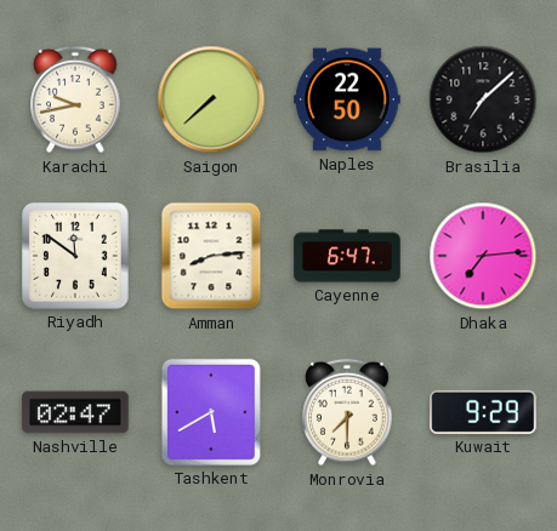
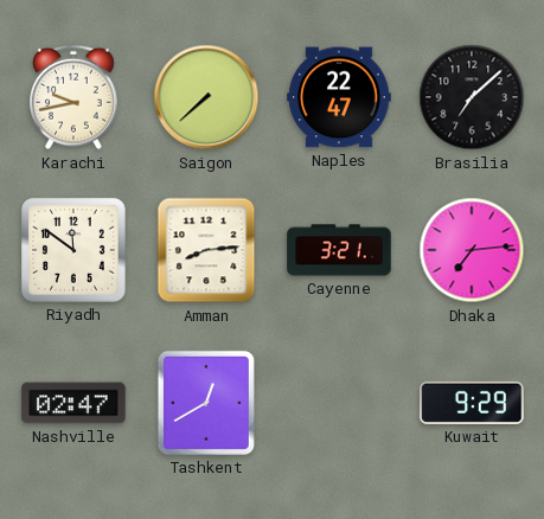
Naples: 22:50 -> 22:47
Cayenne: 6:47 -> 3:21
Tashkent: 5:40 -> 12:40
Monrovia: 7:30 -> none
